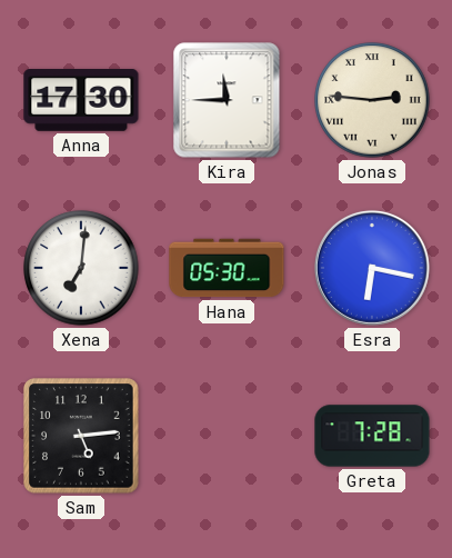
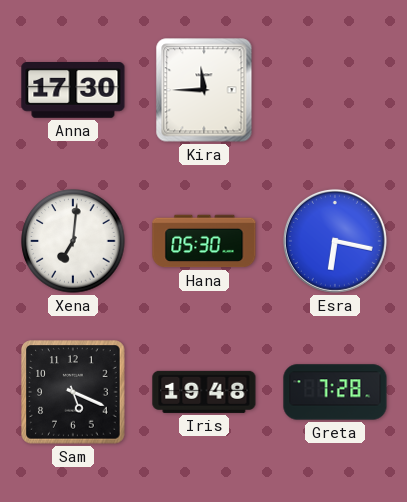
Jonas: 2:46 -> none
Sam: 5:14 -> 5:19
Iris: none -> 19:48
